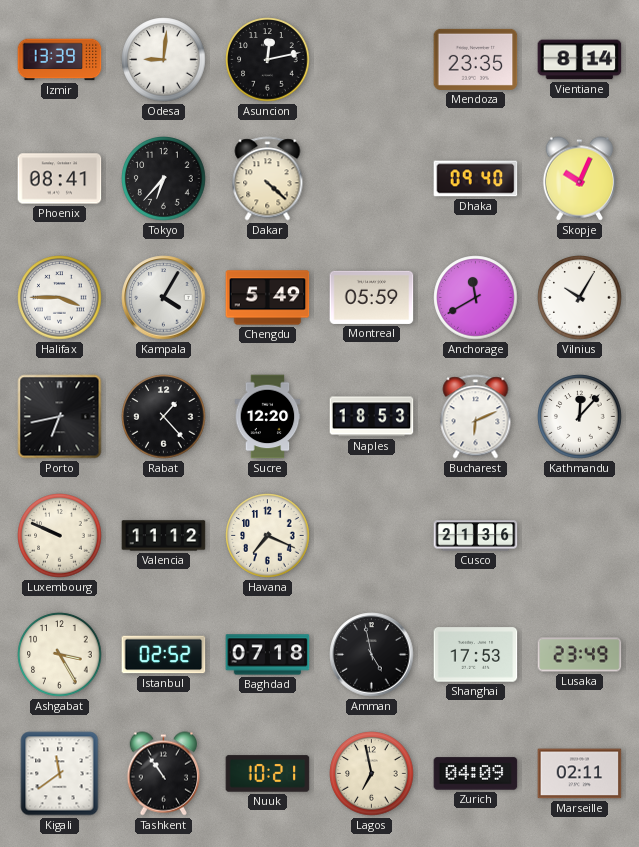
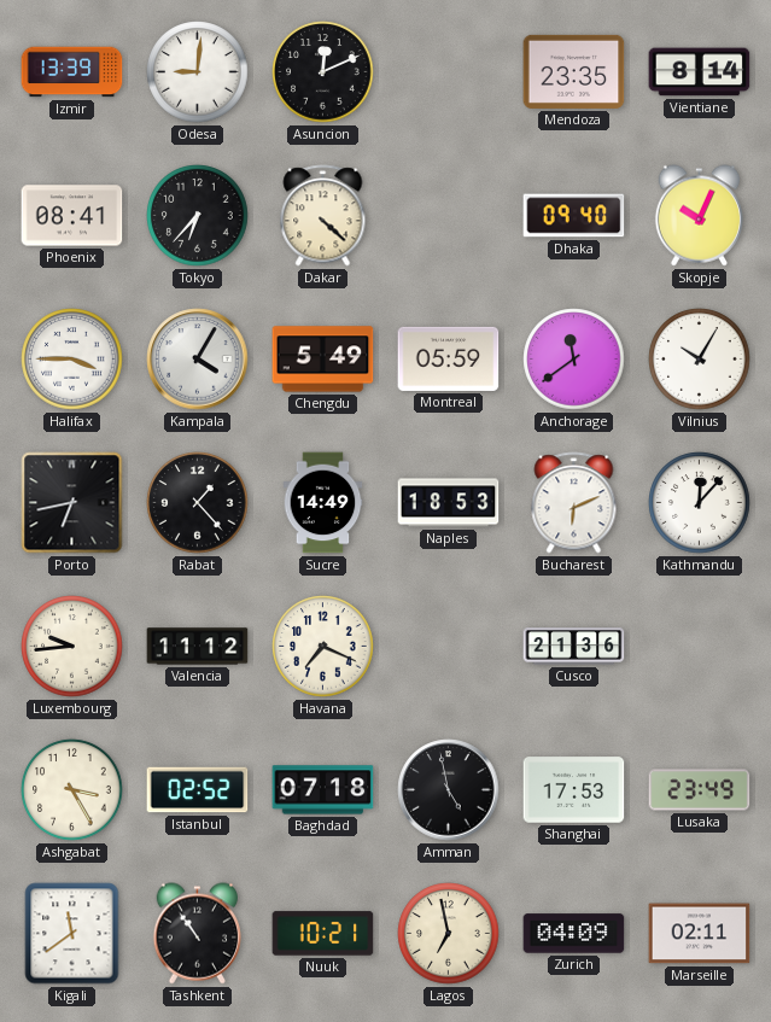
Asuncion: 12:13 -> 12:11
Anchorage: 11:40 -> 11:39
Sucre: 12:20 -> 14:49
Luxembourg: 9:49 -> 9:44
